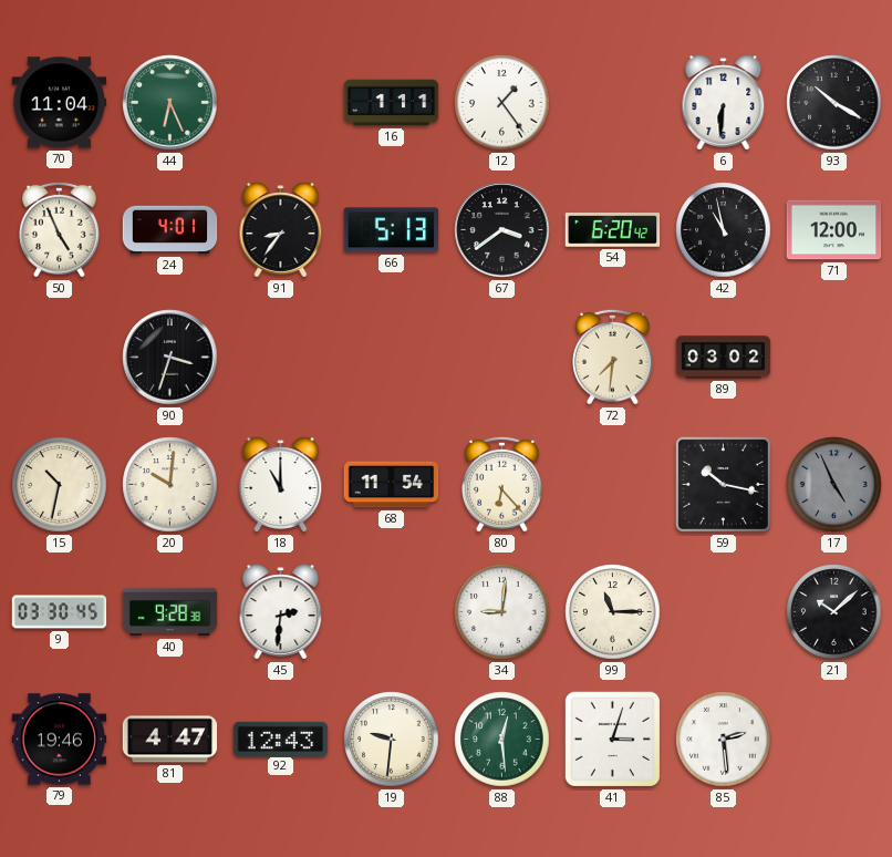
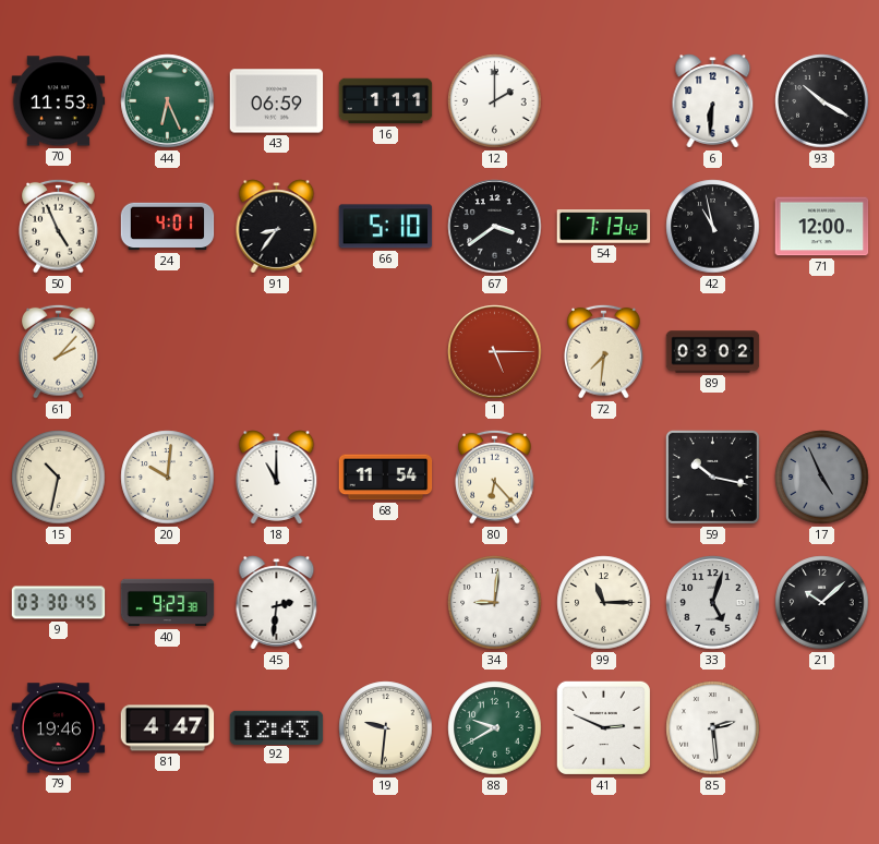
70: 11:04 -> 11:53
43: none -> 06:59
12: 1:24 -> 2:00
66: 5:13 -> 5:10
54: 6:20 -> 7:13
61: none -> 2:07
90: 3:33 -> none
1: none -> 5:15
40: 9:28 -> 9:23
33: none -> 5:03
88: 12:29 -> 9:40
41: 3:03 -> 2:49
